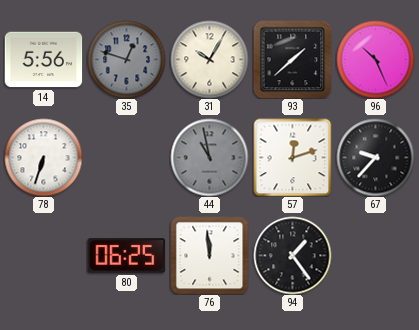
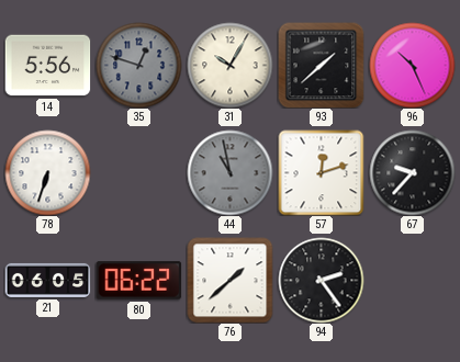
21: none -> 06:05
80: 06:25 -> 06:22
76: 11:59 -> 1:38
94: 1:24 -> 2:24
